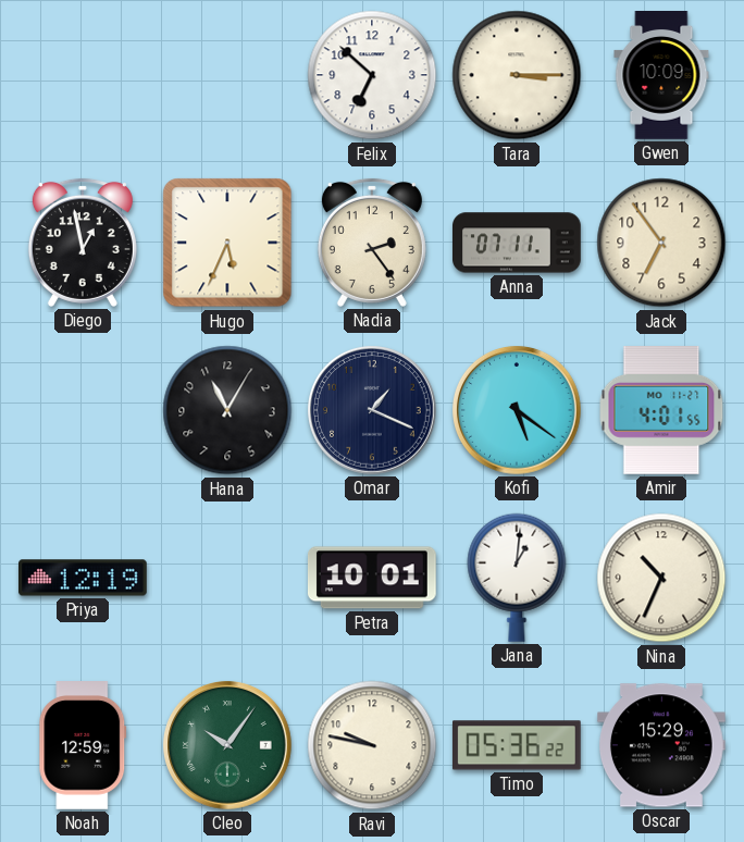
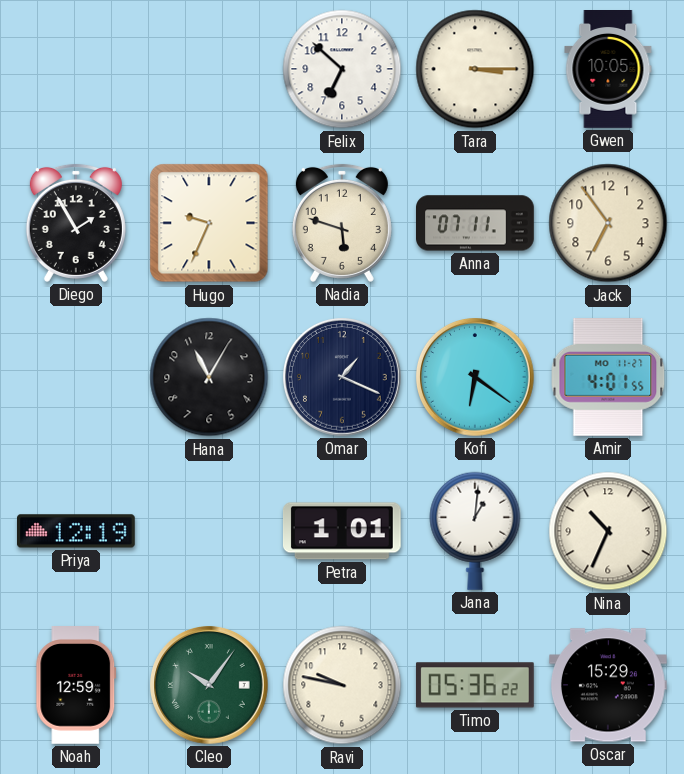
Gwen: 10:09 -> 10:05
Diego: 12:58 -> 1:55
Hugo: 5:34 -> 9:34
Nadia: 2:24 -> 5:48
Kofi: 5:21 -> 6:21
Petra: 10:01 -> 1:01
